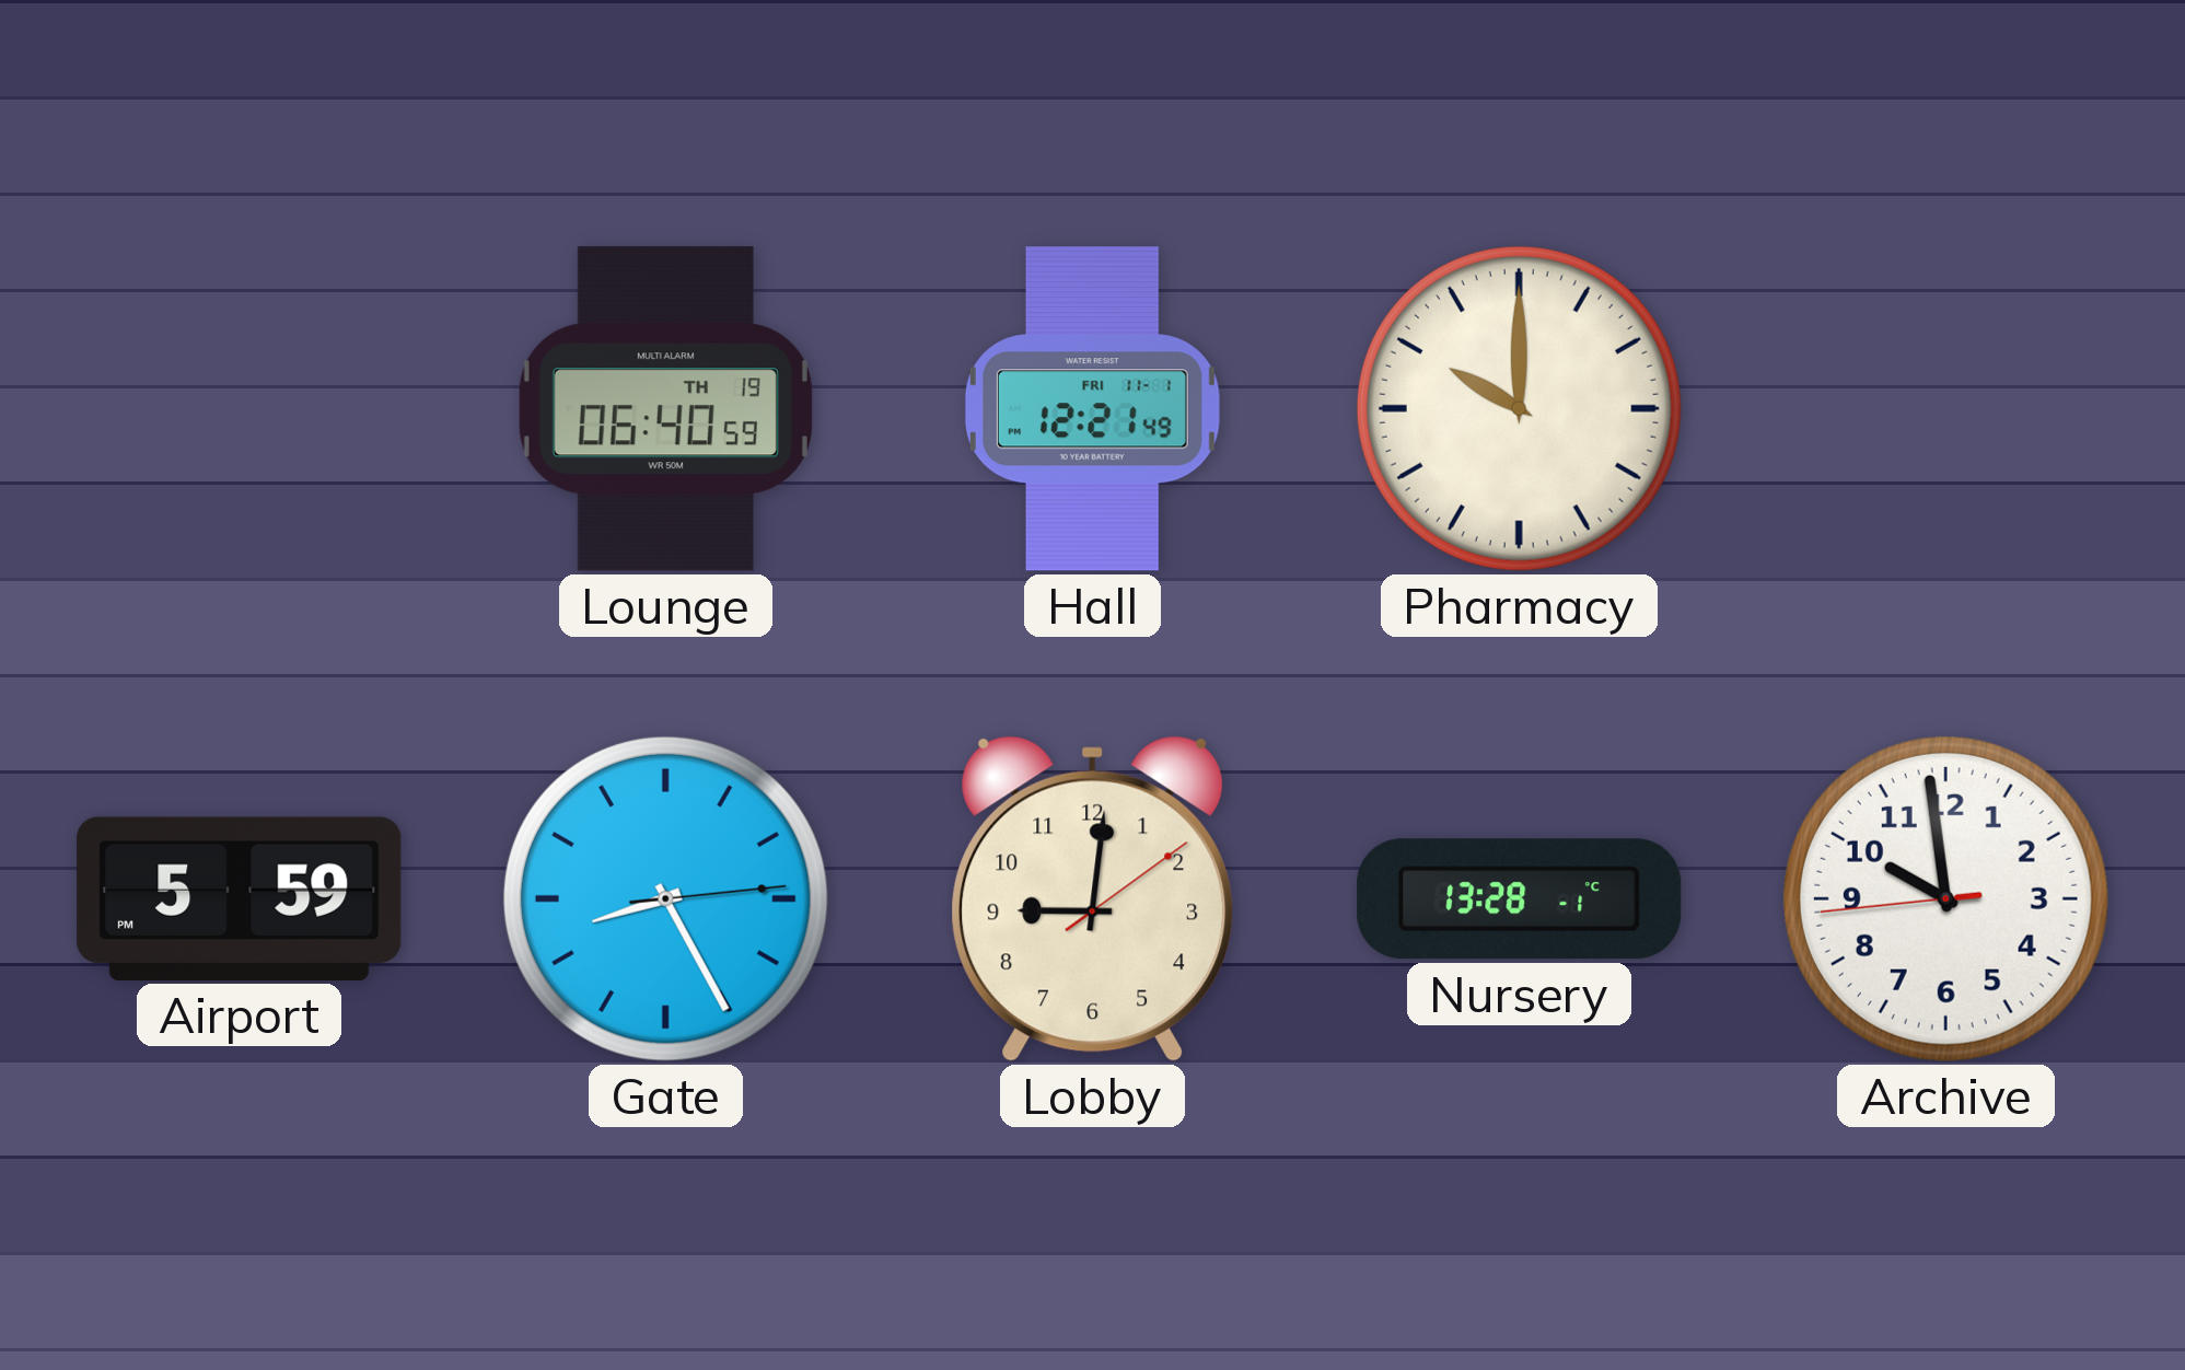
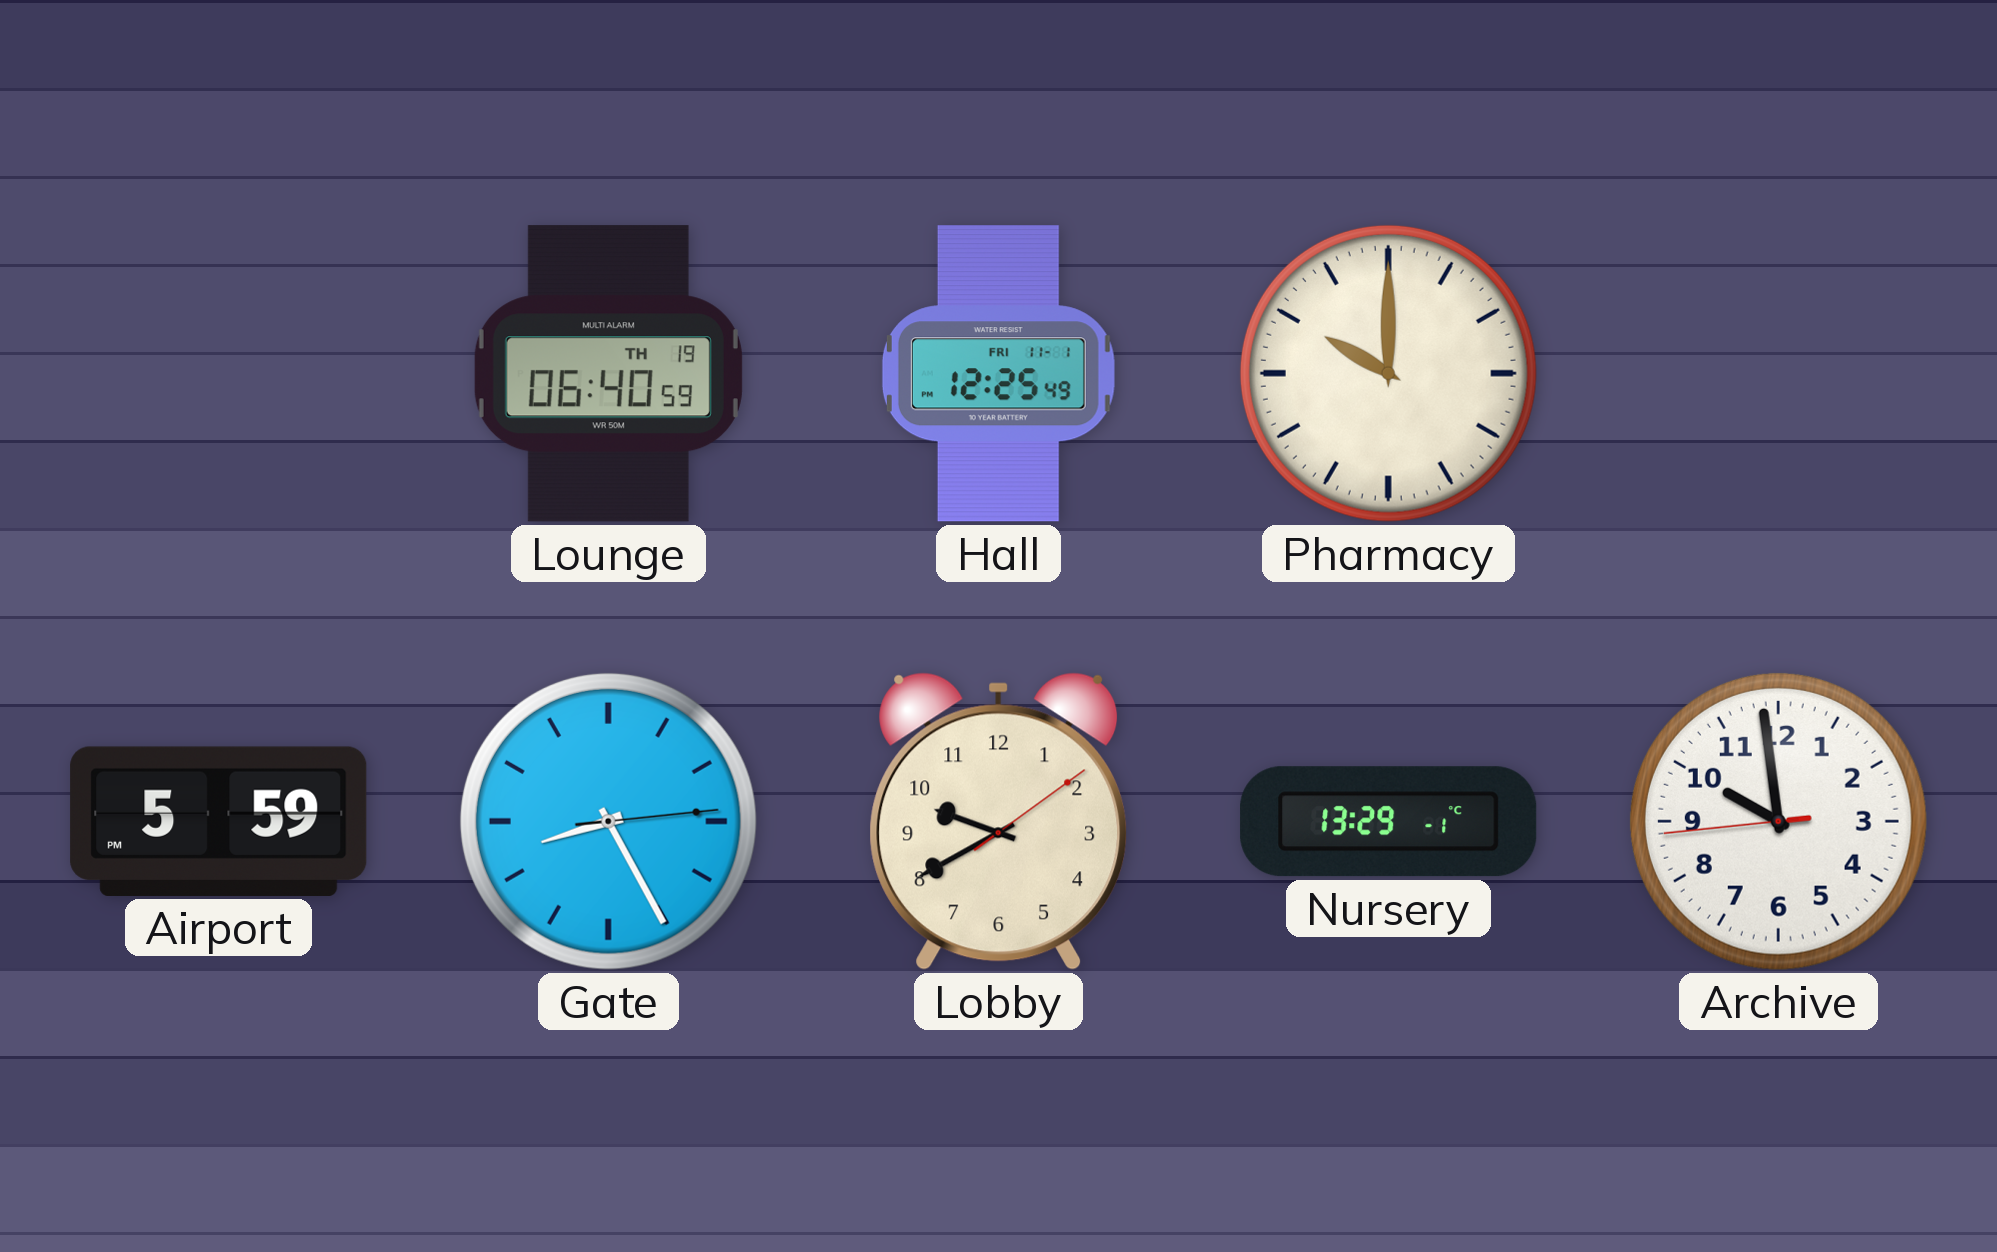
Hall: 12:21 -> 12:25
Lobby: 9:01 -> 9:40
Nursery: 13:28 -> 13:29
